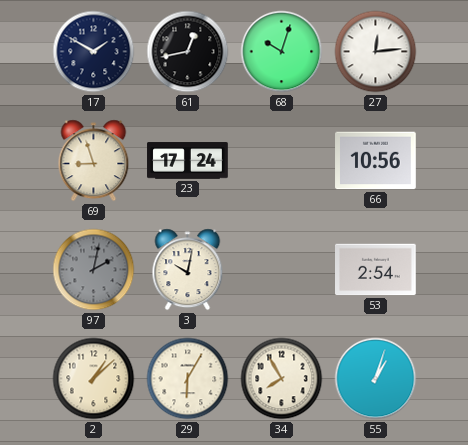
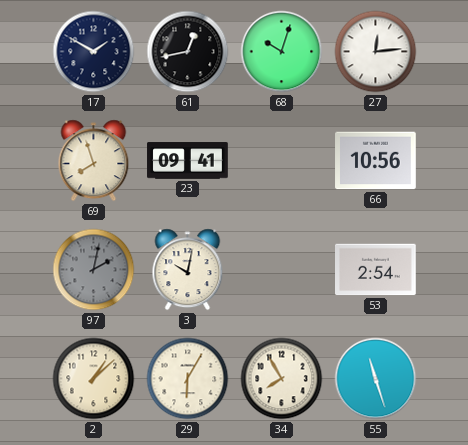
69: 8:57 -> 7:57
23: 17:24 -> 09:41
55: 1:03 -> 11:27
